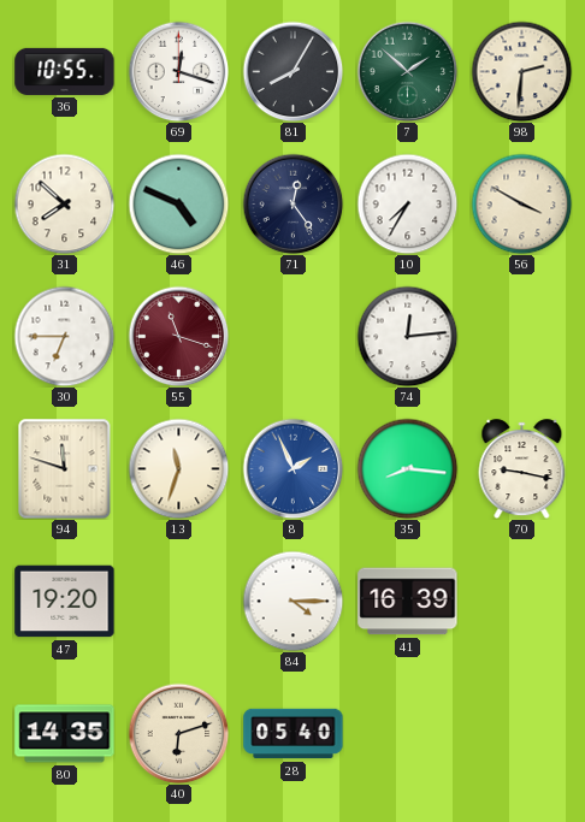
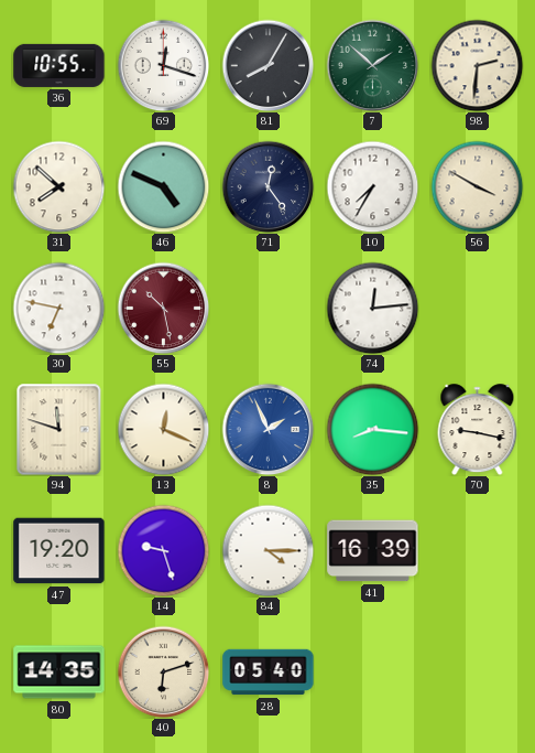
30: 6:45 -> 6:47
55: 11:18 -> 10:28
13: 11:33 -> 12:19
14: none -> 9:27
